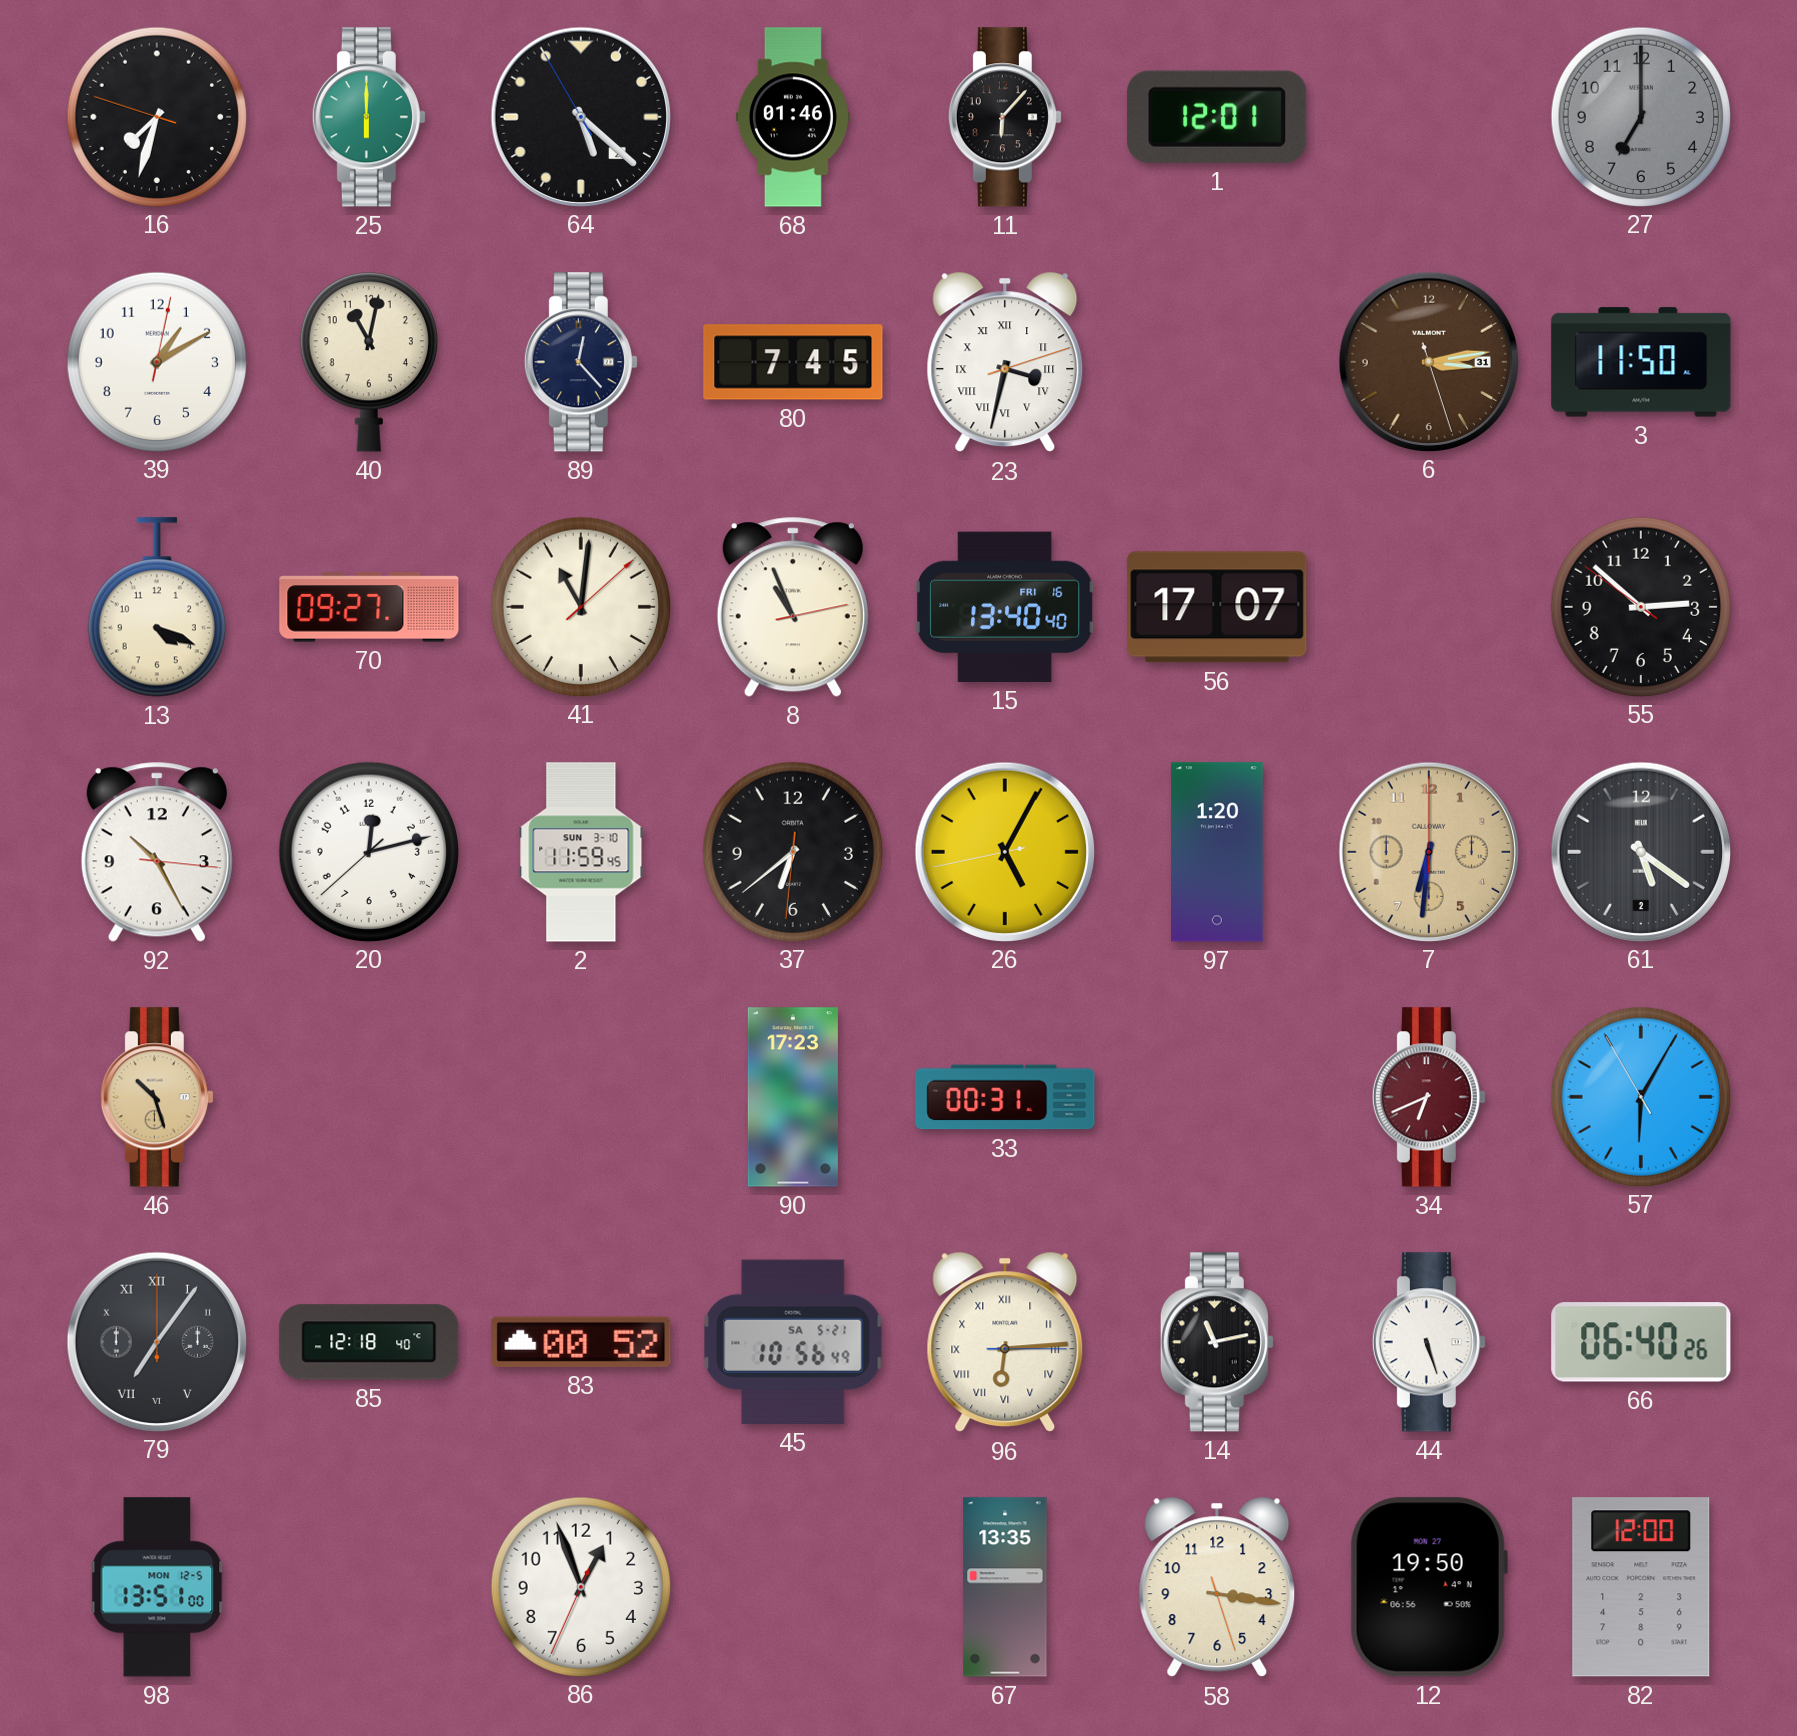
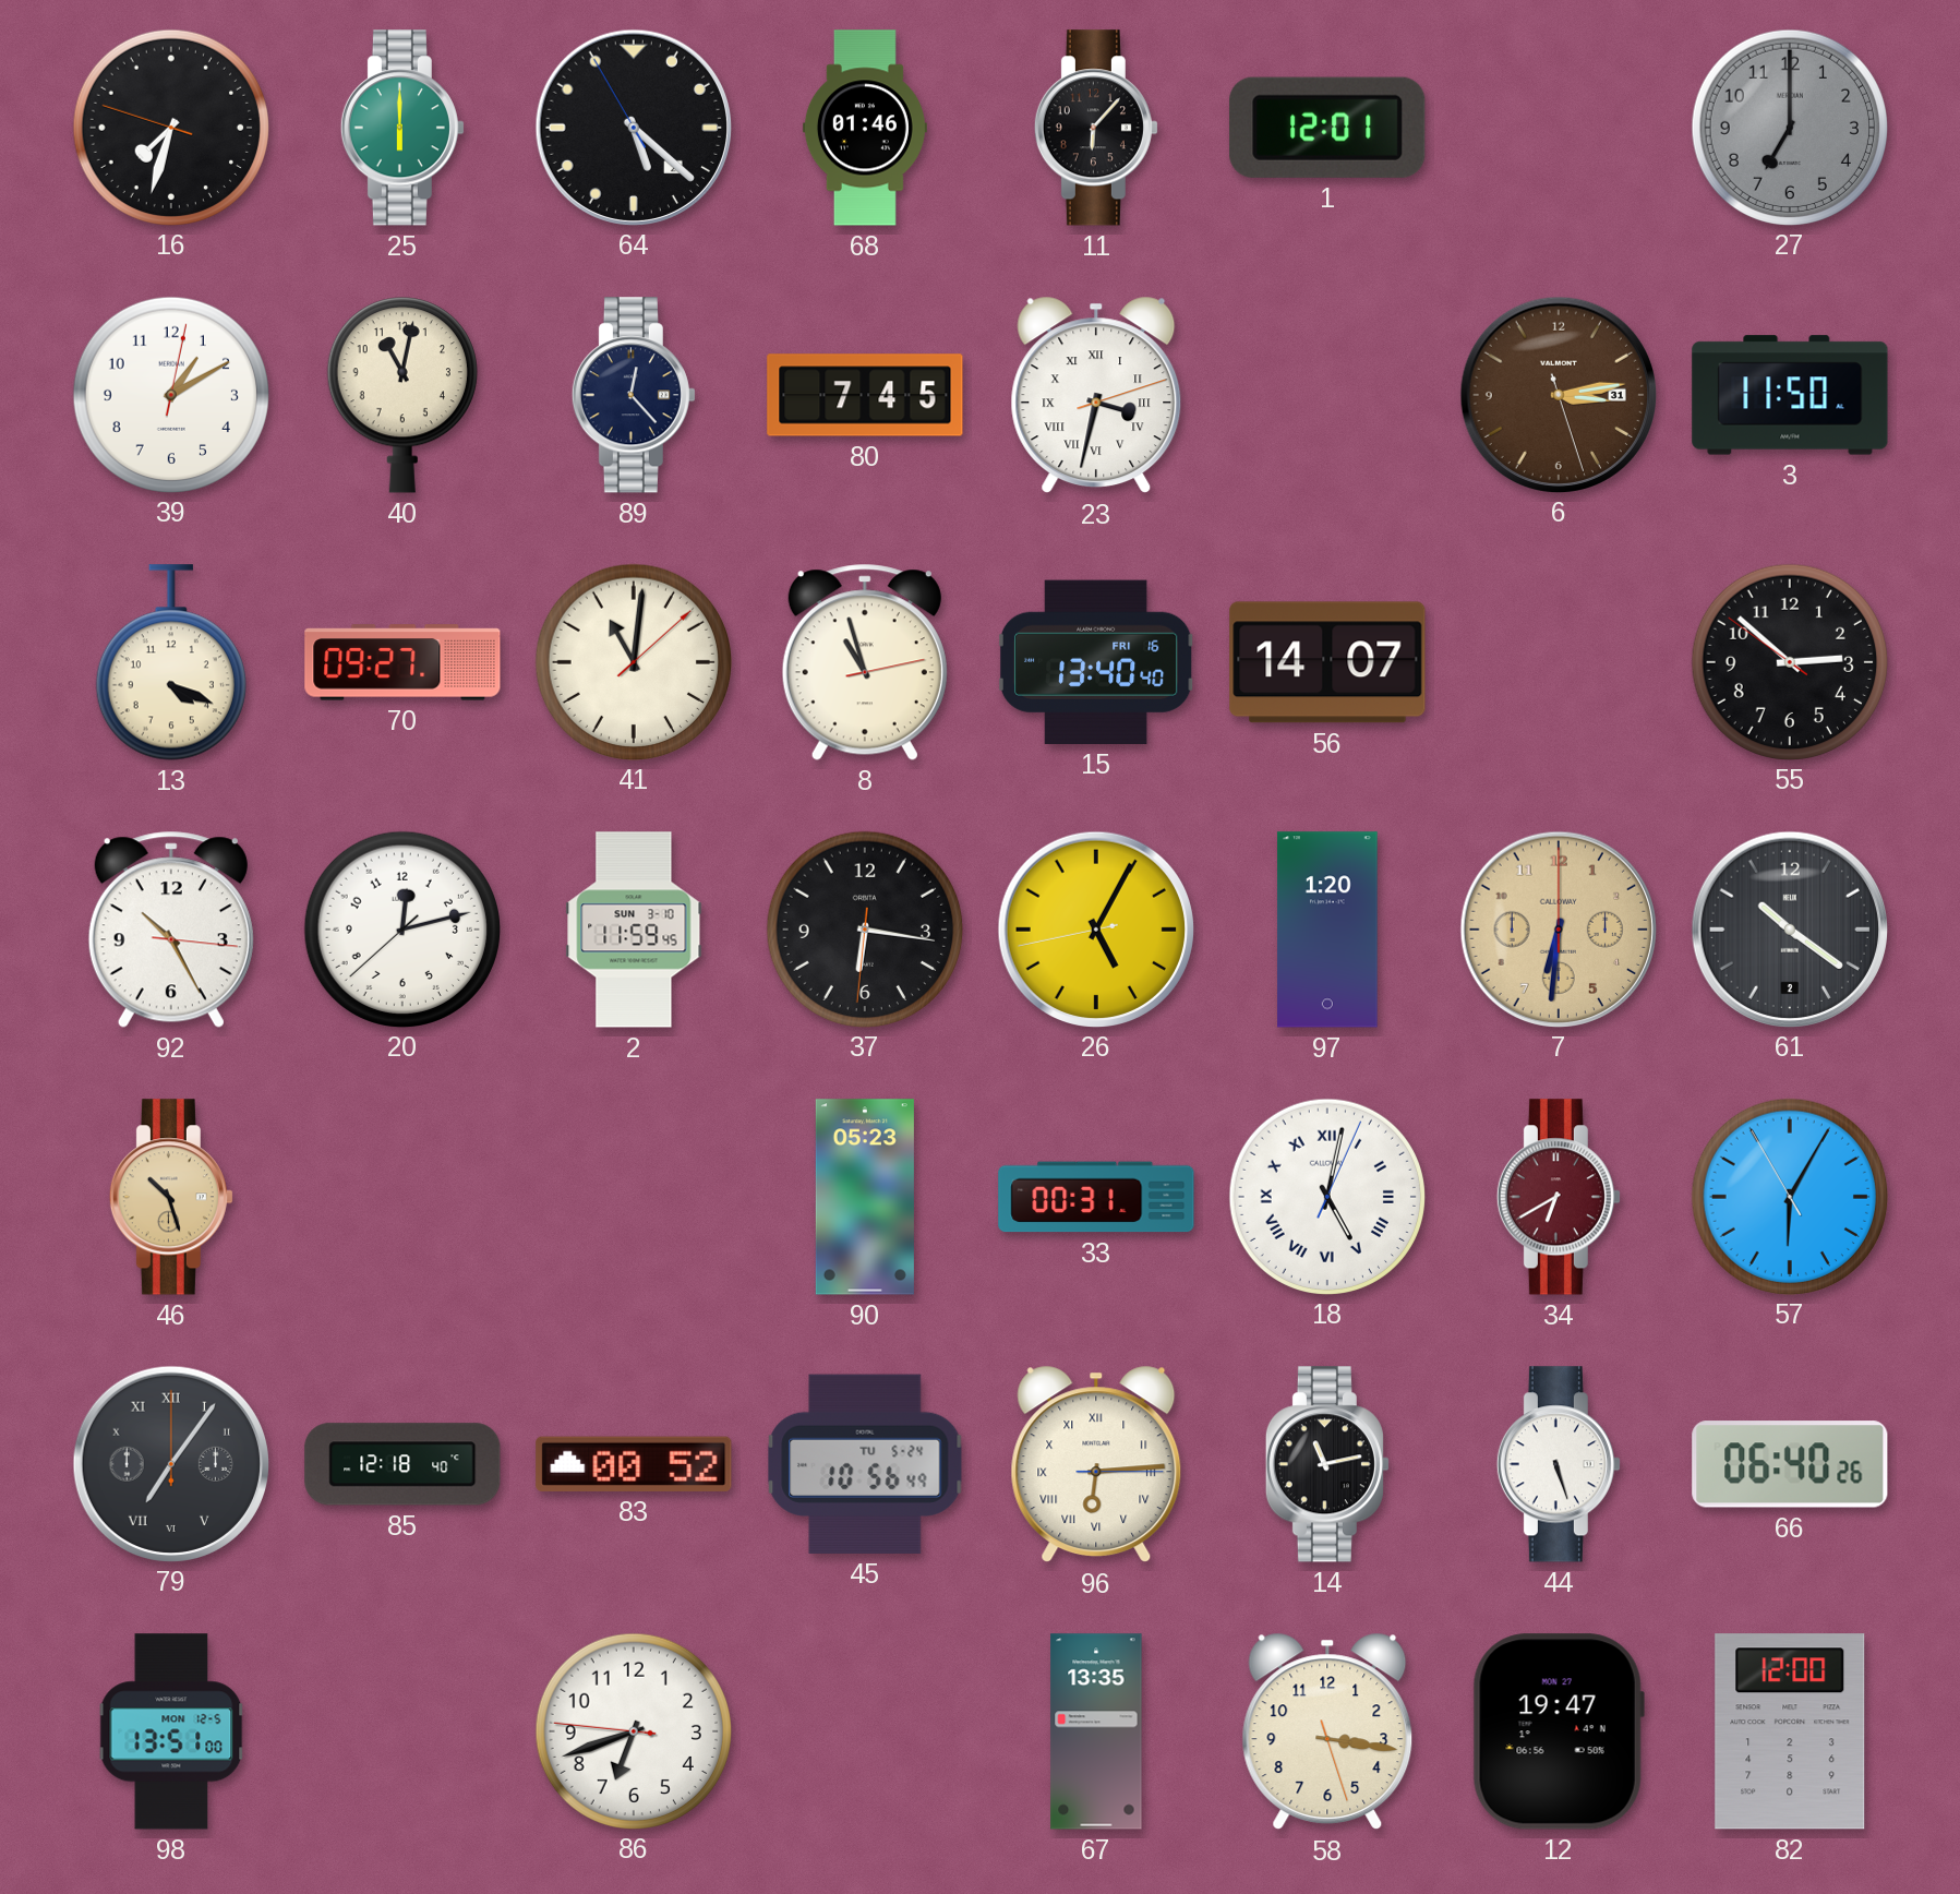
8: 10:56 -> 10:57
56: 17:07 -> 14:07
37: 6:38 -> 6:16
61: 5:21 -> 10:21
90: 17:23 -> 05:23
18: none -> 5:02
34: 6:41 -> 6:40
45 date: SA 5-21 -> TU 5-24
86: 12:56 -> 6:41
12: 19:50 -> 19:47
